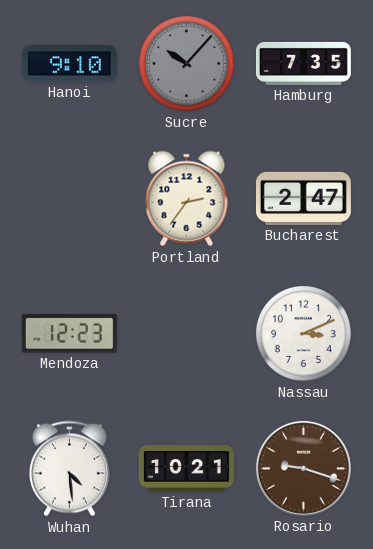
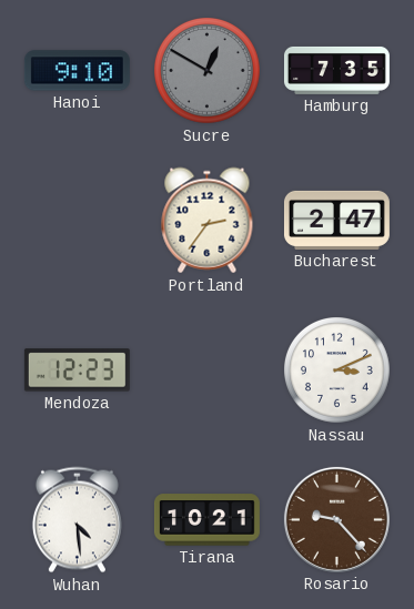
Sucre: 10:07 -> 12:50
Rosario: 9:18 -> 9:23
